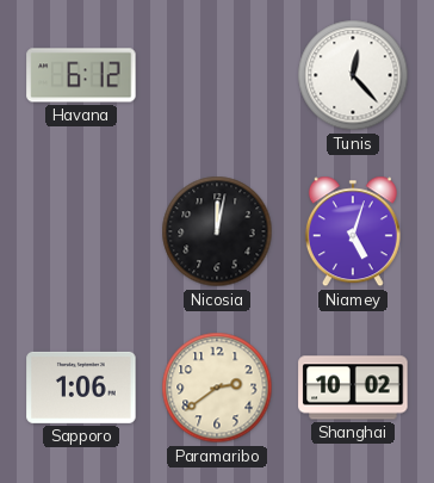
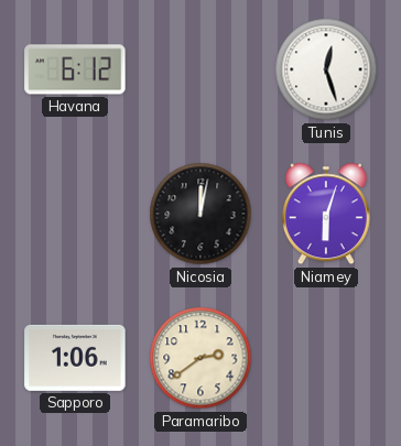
Tunis: 12:23 -> 12:27
Niamey: 5:03 -> 6:03
Shanghai: 10:02 -> none
